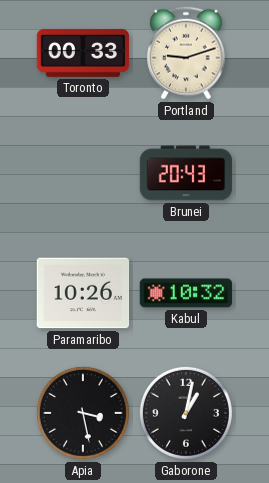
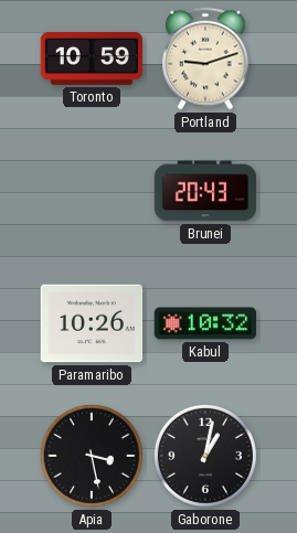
Toronto: 00:33 -> 10:59
